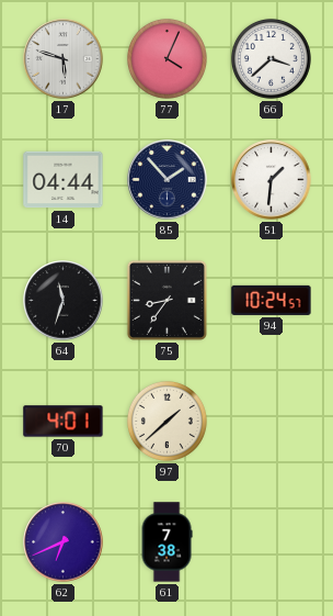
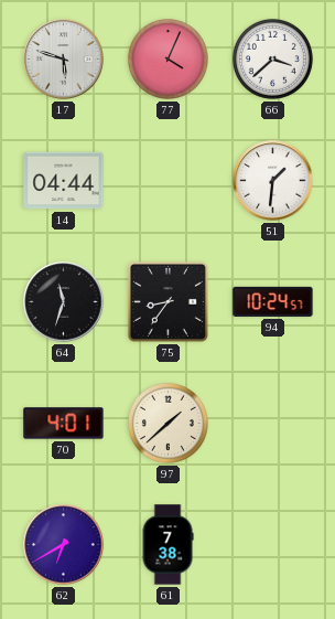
85: 1:53 -> none
62: 6:41 -> 6:40
